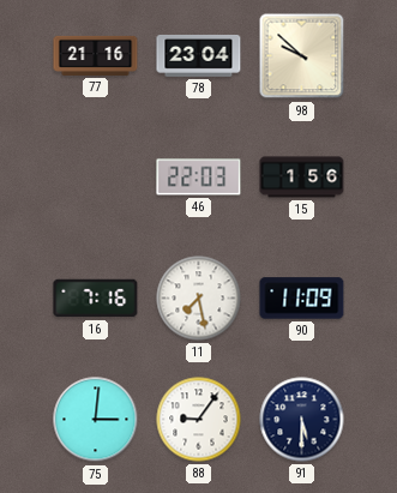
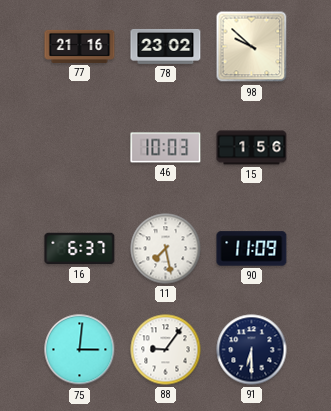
78: 23:04 -> 23:02
46: 22:03 -> 10:03
16: 7:16 -> 6:37
91: 5:30 -> 6:30
